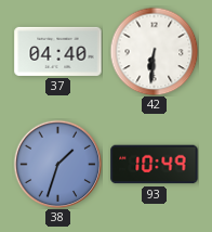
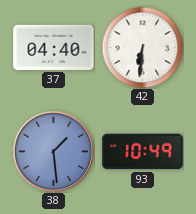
38: 1:33 -> 1:29
